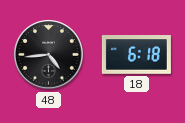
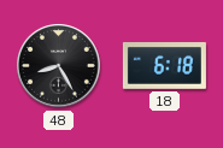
48: 4:44 -> 8:25
